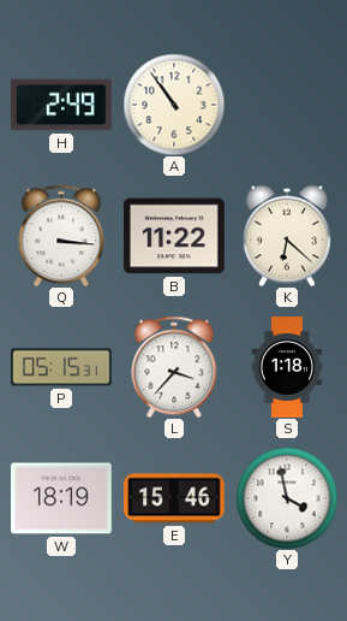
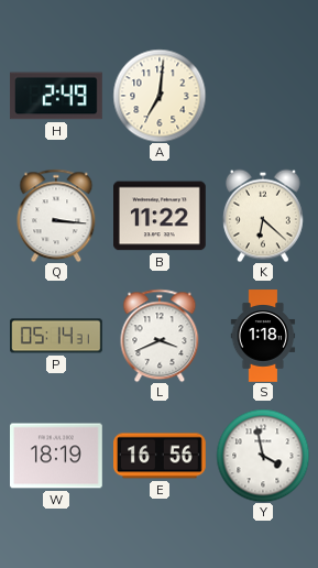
A: 10:54 -> 7:01
P: 05:15 -> 05:14
L: 3:37 -> 3:41
E: 15:46 -> 16:56
